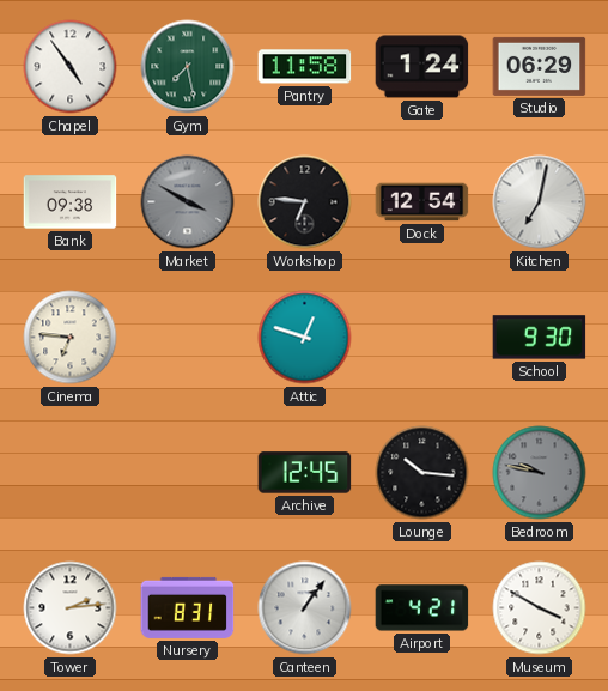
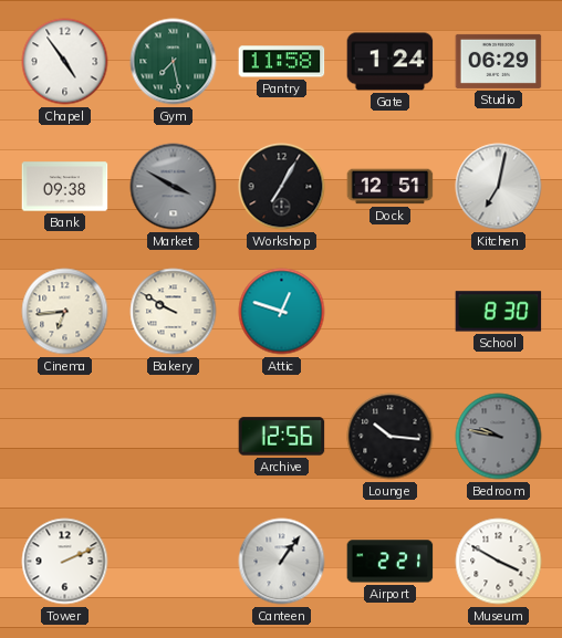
Workshop: 6:46 -> 7:05
Dock: 12:54 -> 12:51
Cinema: 6:46 -> 6:44
Bakery: none -> 9:50
School: 9:30 -> 8:30
Archive: 12:45 -> 12:56
Tower: 2:14 -> 2:11
Nursery: 8:31 -> none
Airport: 4:21 -> 2:21
